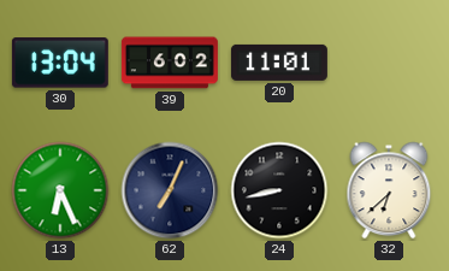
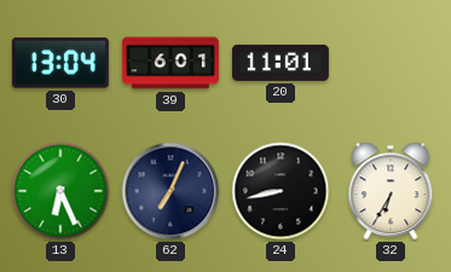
39: 6:02 -> 6:01
32: 6:38 -> 6:35
